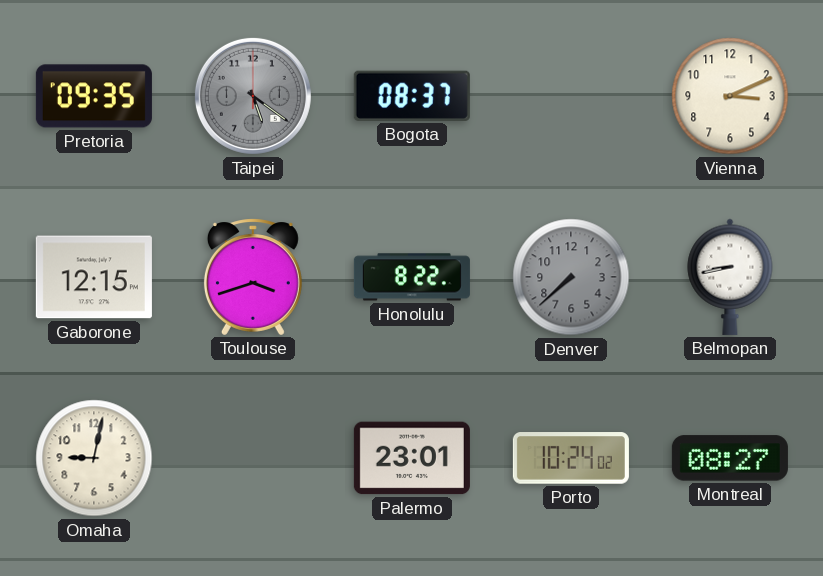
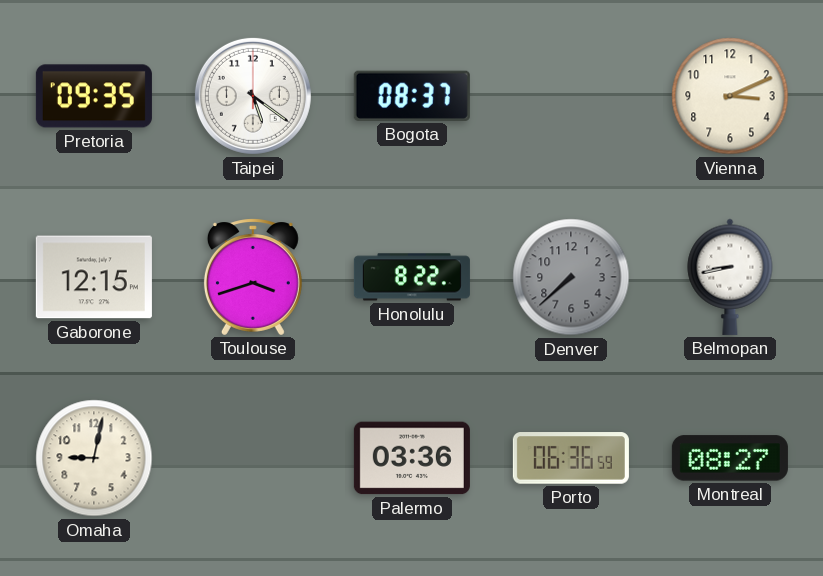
Taipei dial: grey -> white
Palermo: 23:01 -> 03:36
Porto: 10:24 -> 06:36
